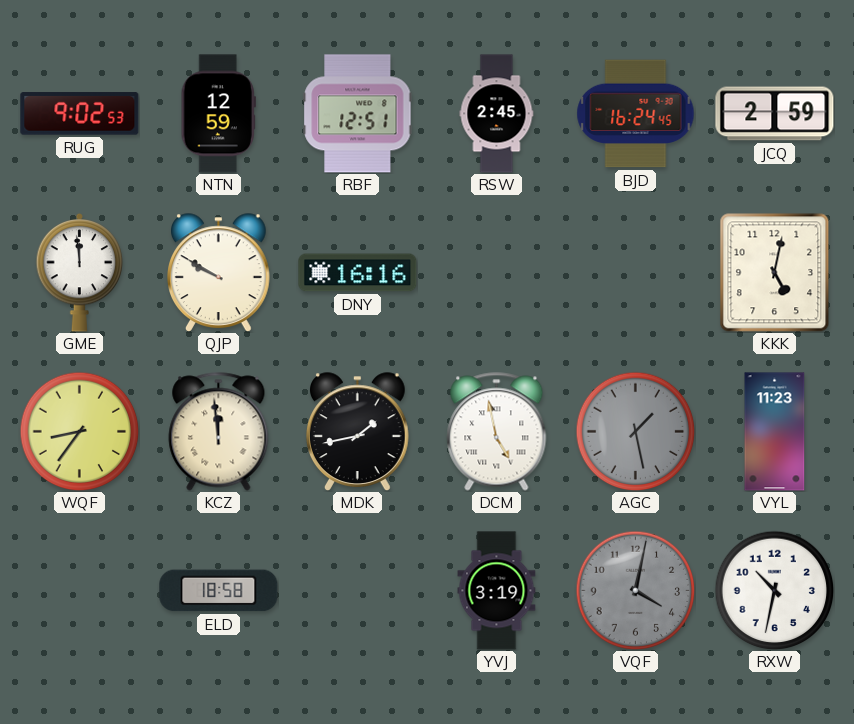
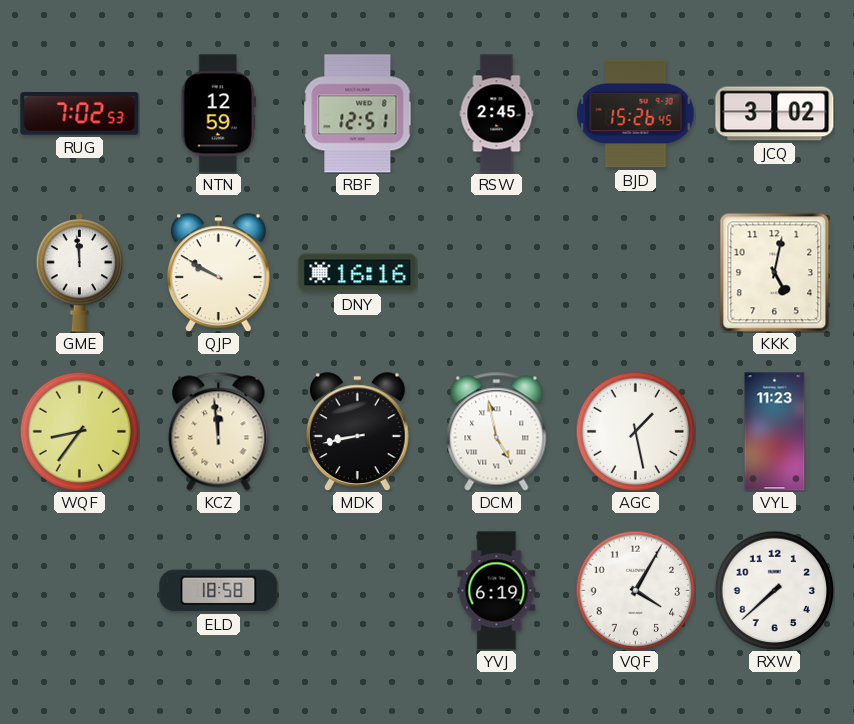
RUG: 9:02 -> 7:02
BJD: 16:24 -> 15:26
JCQ: 2:59 -> 3:02
MDK: 1:43 -> 8:43
AGC dial: grey -> white
YVJ: 3:19 -> 6:19
VQF: 4:02 -> 4:05
VQF dial: grey -> white
RXW: 10:32 -> 7:38
